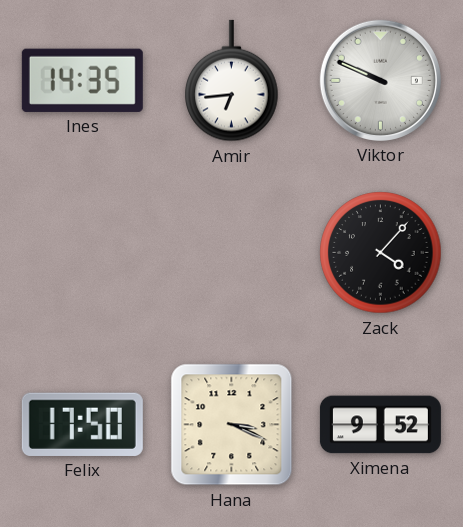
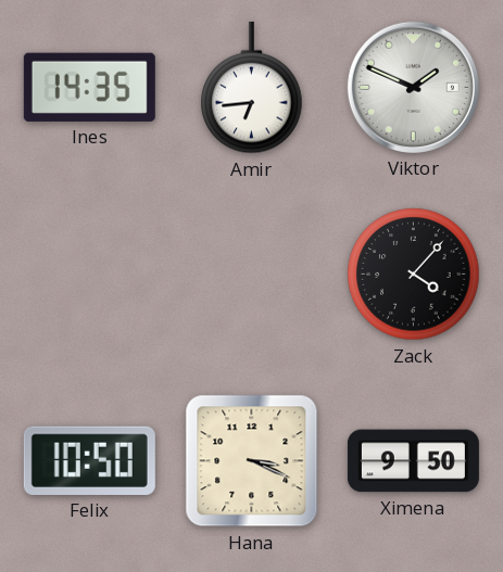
Viktor: 9:49 -> 1:49
Felix: 17:50 -> 10:50
Ximena: 9:52 -> 9:50
